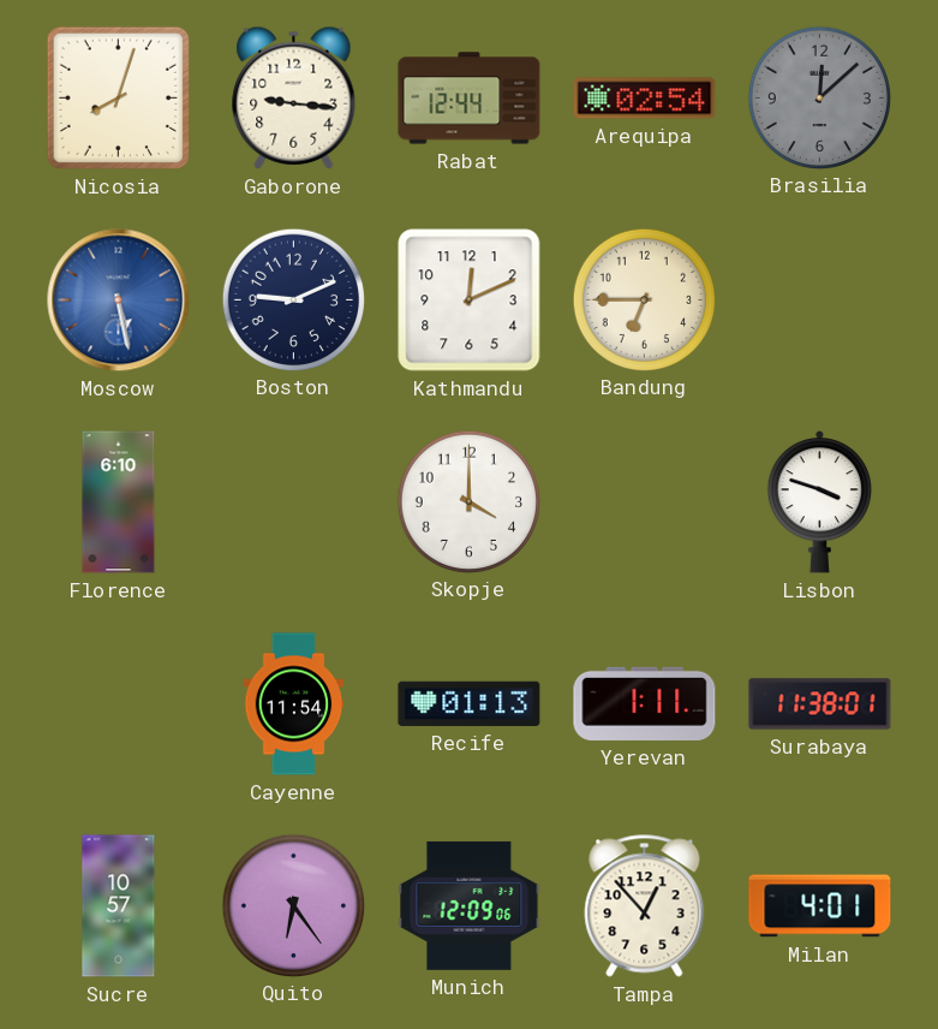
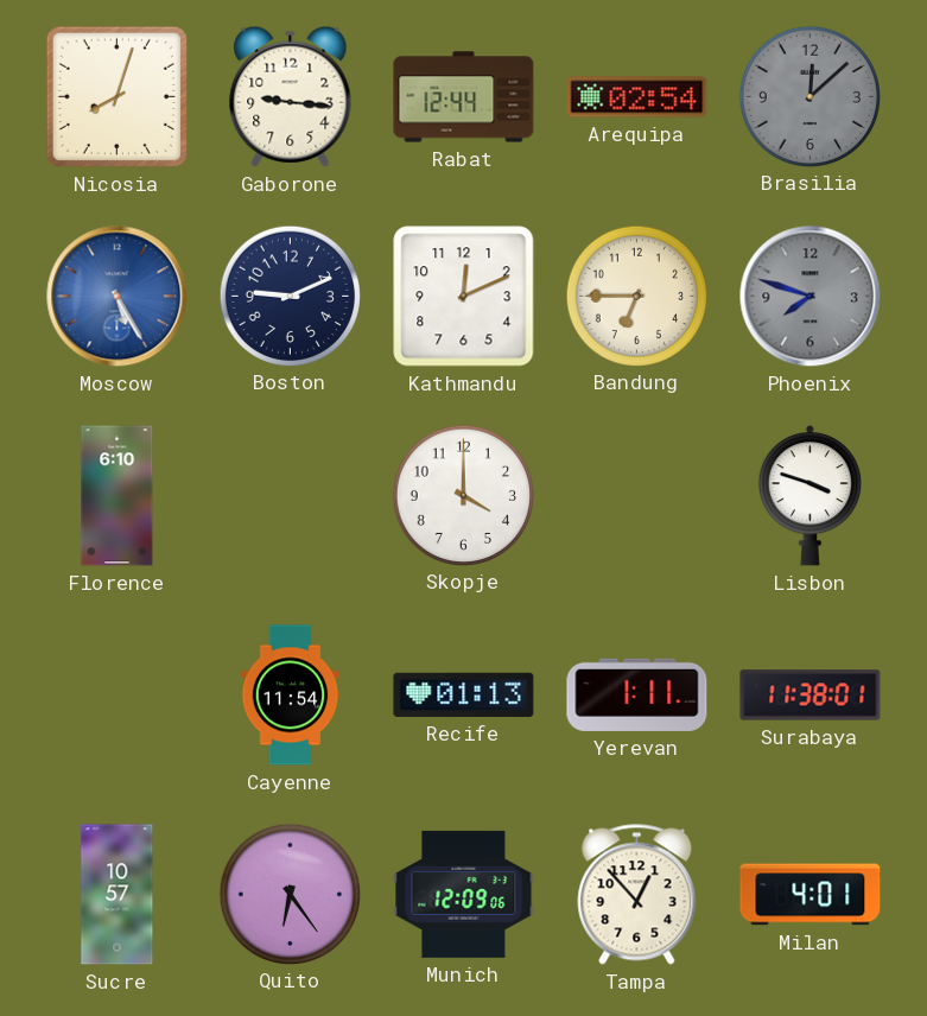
Moscow: 5:28 -> 5:25
Phoenix: none -> 7:48
